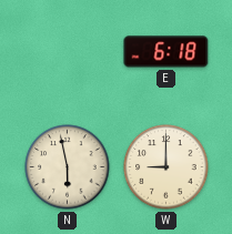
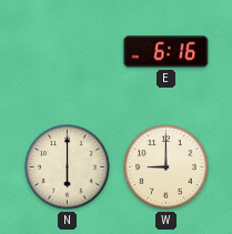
E: 6:18 -> 6:16
N: 5:58 -> 6:00
